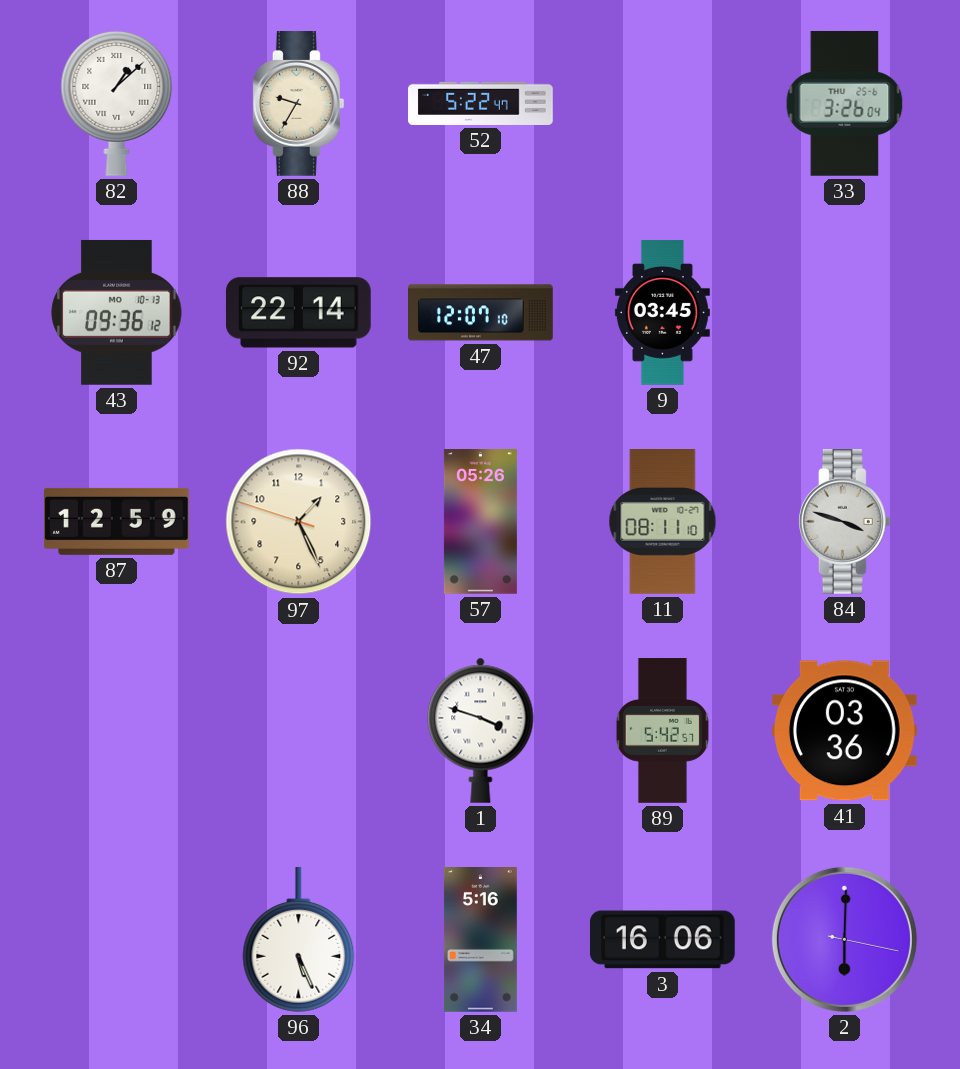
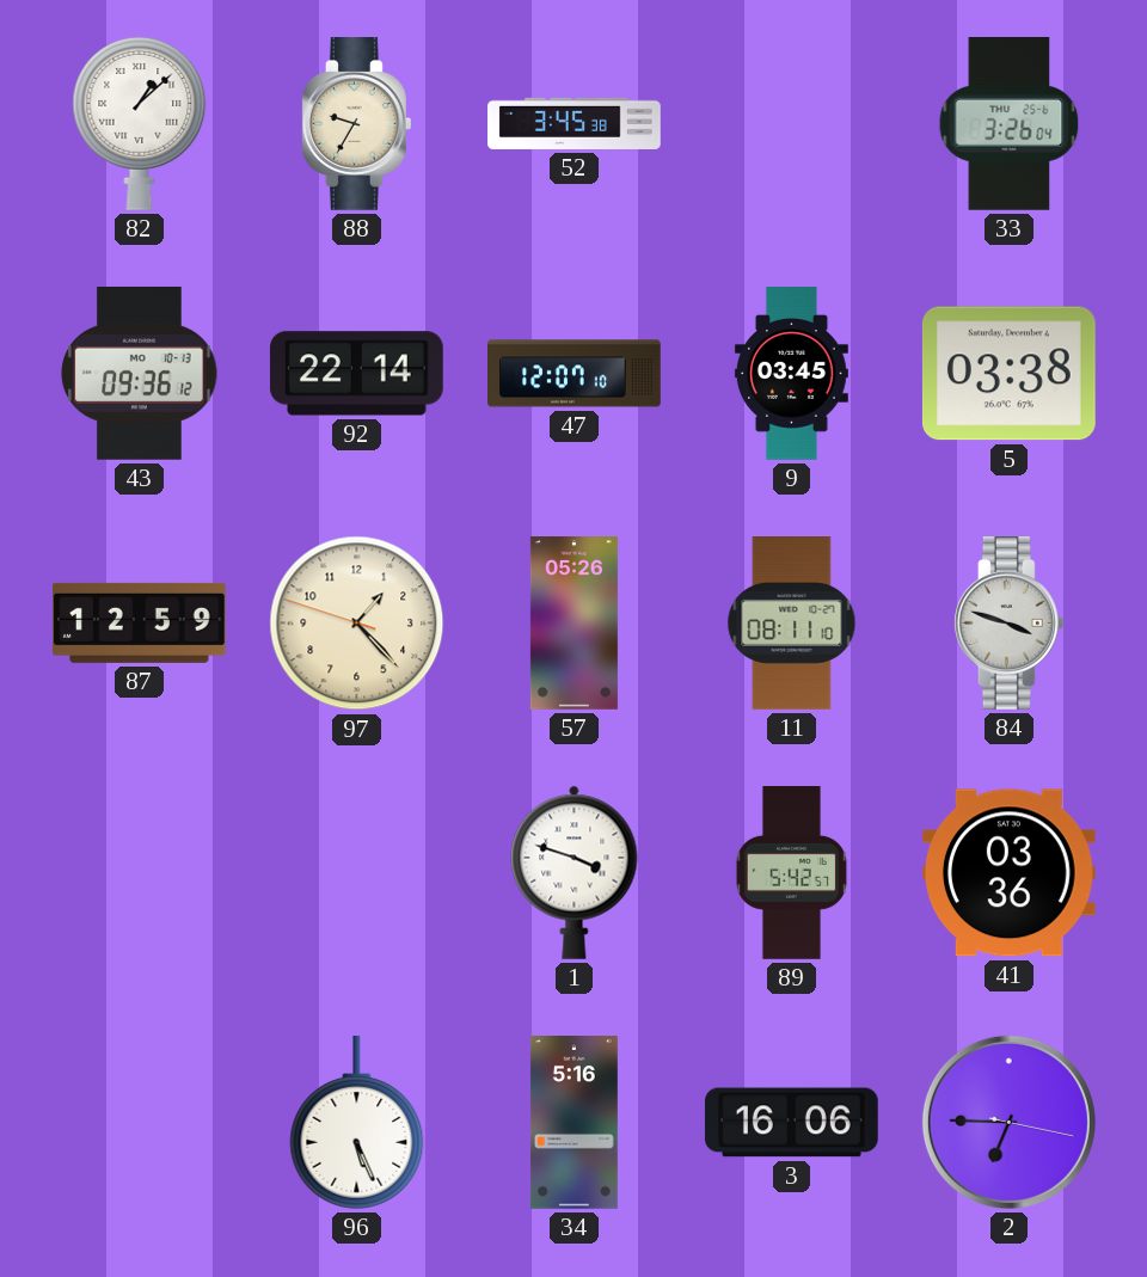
52: 5:22 -> 3:45
5: none -> 03:38
97: 1:25 -> 1:22
2: 6:00 -> 6:45
